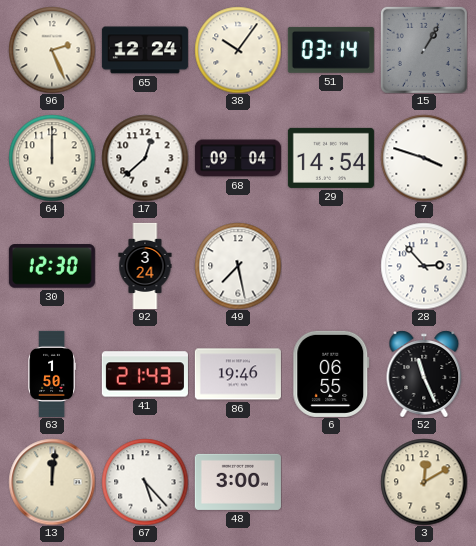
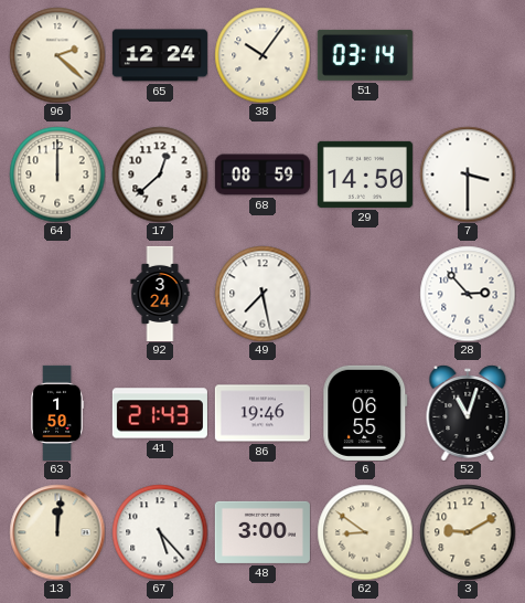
96: 2:26 -> 2:22
15: 1:05 -> none
68: 09:04 -> 08:59
29: 14:54 -> 14:50
7: 3:48 -> 3:30
30: 12:30 -> none
52: 11:26 -> 11:03
62: none -> 8:51
3: 12:10 -> 9:10
